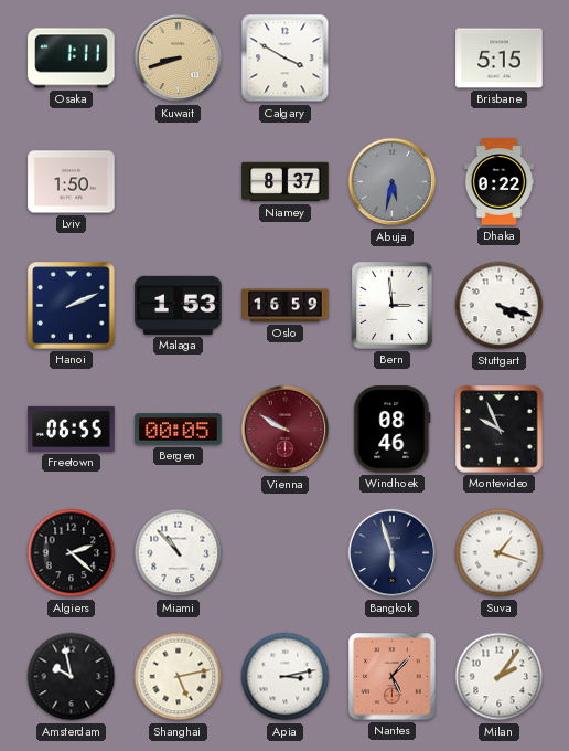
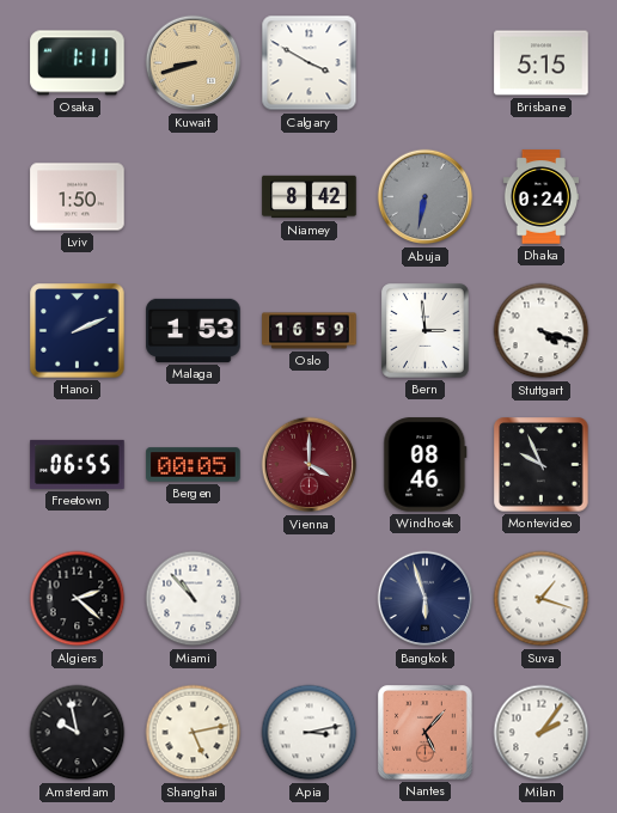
Niamey: 8:37 -> 8:42
Abuja: 5:32 -> 6:32
Dhaka: 0:22 -> 0:24
Vienna: 9:50 -> 4:00
